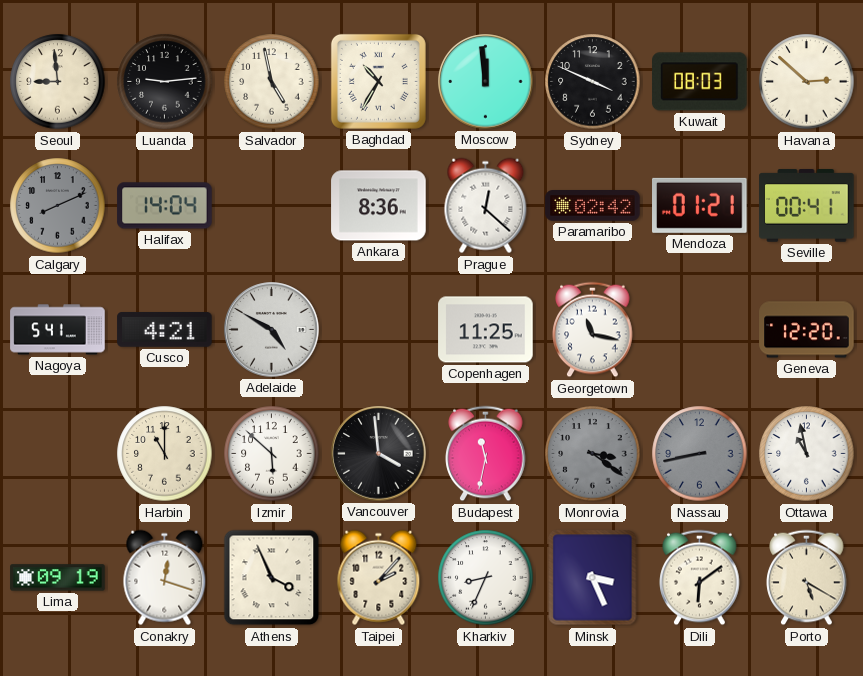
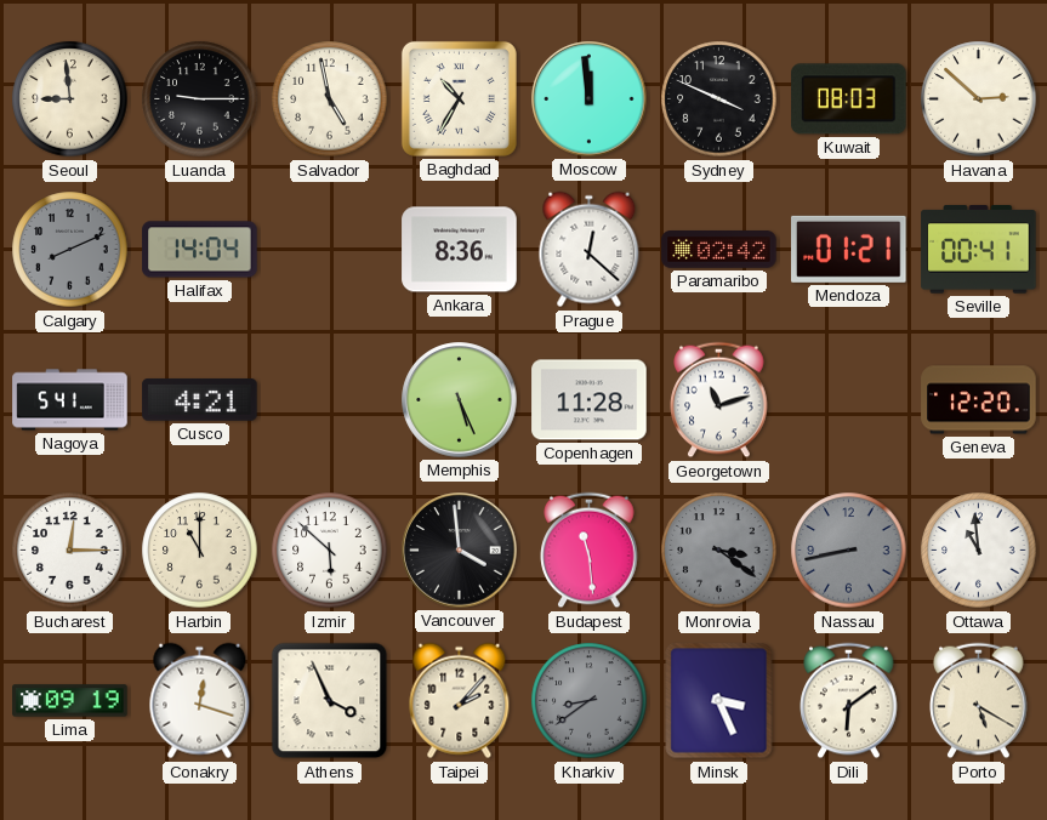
Luanda: 9:14 -> 9:15
Adelaide: 4:50 -> none
Memphis: none -> 5:26
Copenhagen: 11:25 -> 11:28
Georgetown: 11:17 -> 11:12
Bucharest: none -> 12:15
Budapest: 11:32 -> 11:29
Ottawa: 10:58 -> 10:59
Kharkiv: 8:34 -> 8:39
Kharkiv dial: white -> grey
